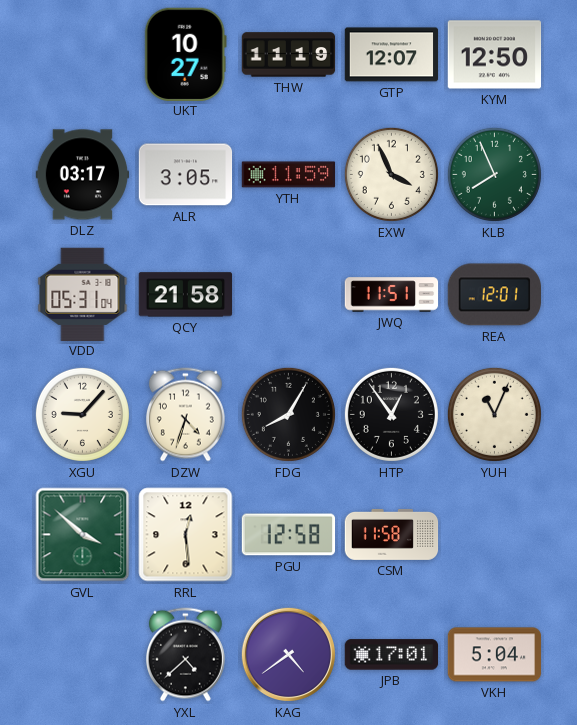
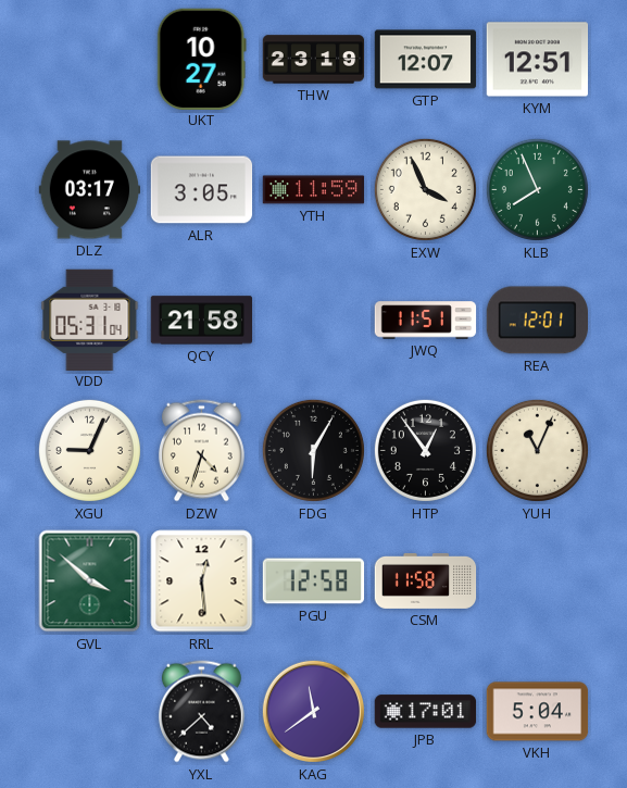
THW: 11:19 -> 23:19
KYM: 12:50 -> 12:51
XGU: 9:07 -> 9:04
FDG: 8:05 -> 6:05
KAG: 4:39 -> 11:39
